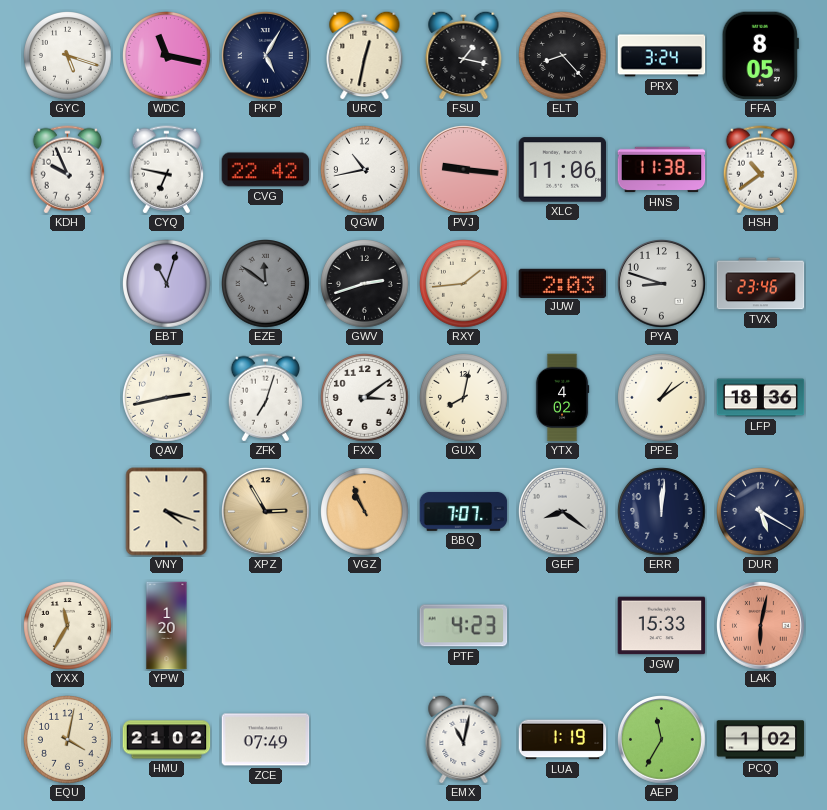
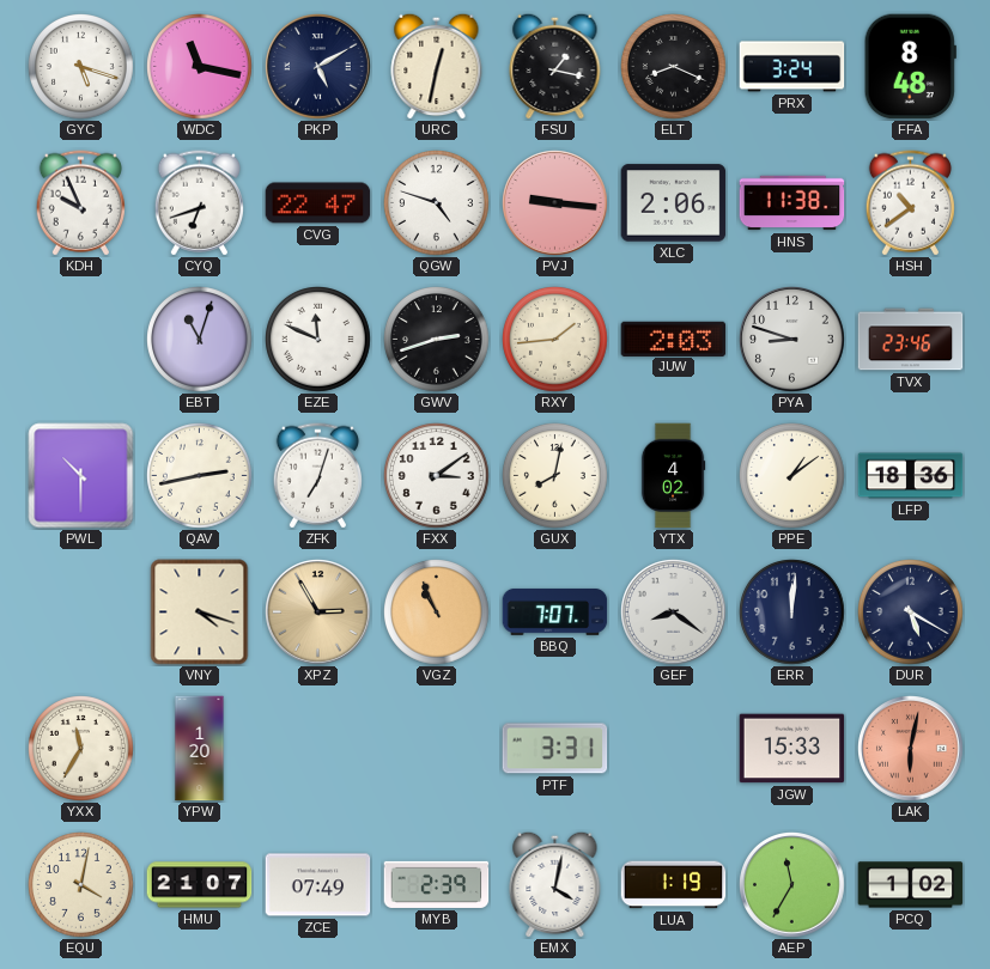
PKP: 5:05 -> 5:10
ELT: 8:23 -> 8:19
FFA: 8:05 -> 8:48
CYQ: 6:47 -> 6:42
CVG: 22:42 -> 22:47
QGW: 10:43 -> 4:48
XLC: 11:06 -> 2:06
EZE: 11:51 -> 11:49
EZE dial: grey -> white
PWL: none -> 10:30
PTF: 4:23 -> 3:31
HMU: 21:02 -> 21:07
MYB: none -> 2:39
EMX: 11:02 -> 4:02
